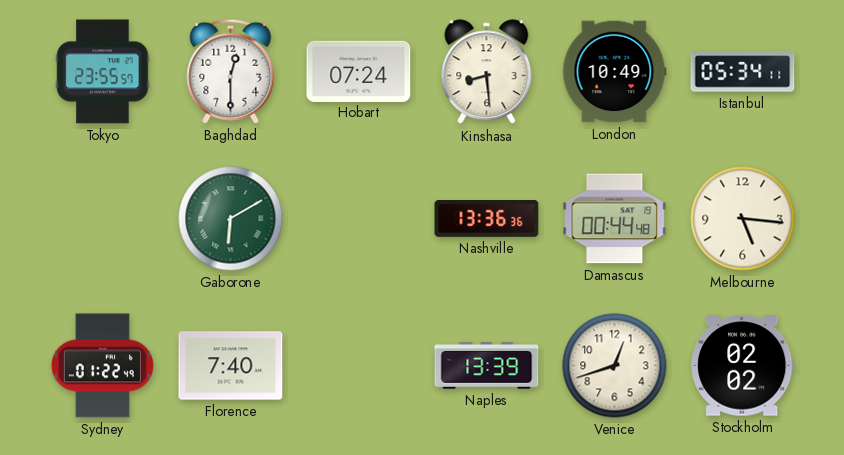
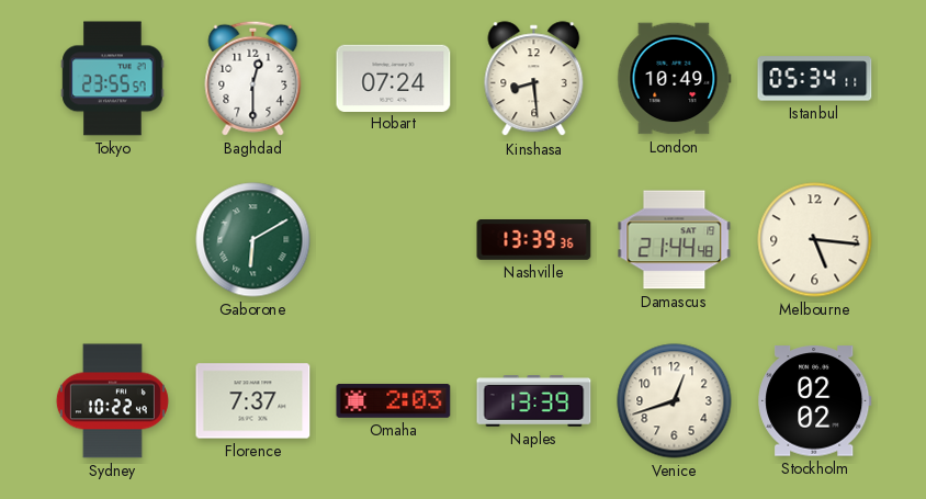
Nashville: 13:36 -> 13:39
Damascus: 00:44 -> 21:44
Sydney: 01:22 -> 10:22
Florence: 7:40 -> 7:37
Omaha: none -> 2:03
